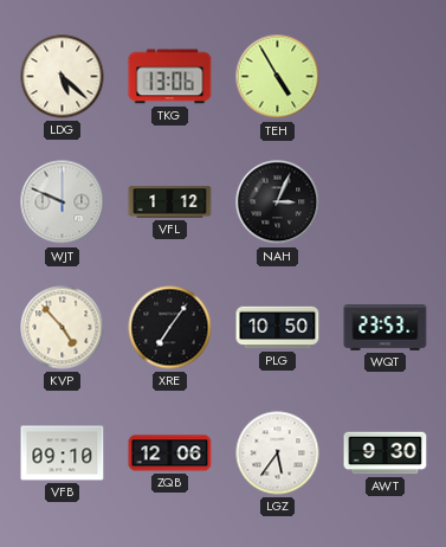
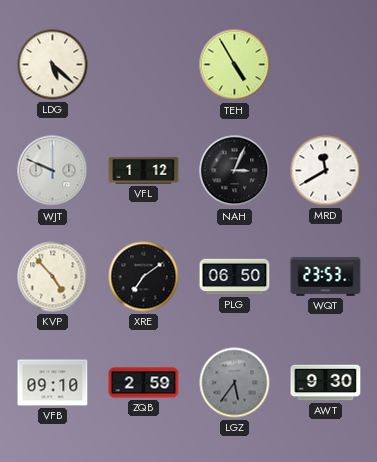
TKG: 13:06 -> none
MRD: none -> 11:40
XRE: 7:06 -> 7:09
PLG: 10:50 -> 06:50
ZQB: 12:06 -> 2:59
LGZ dial: white -> grey
